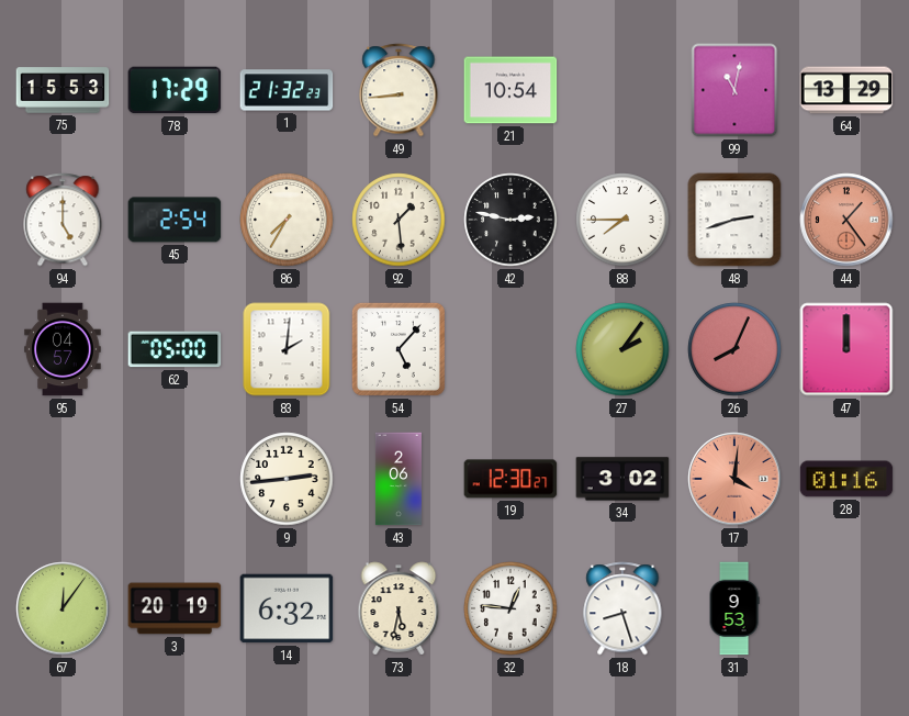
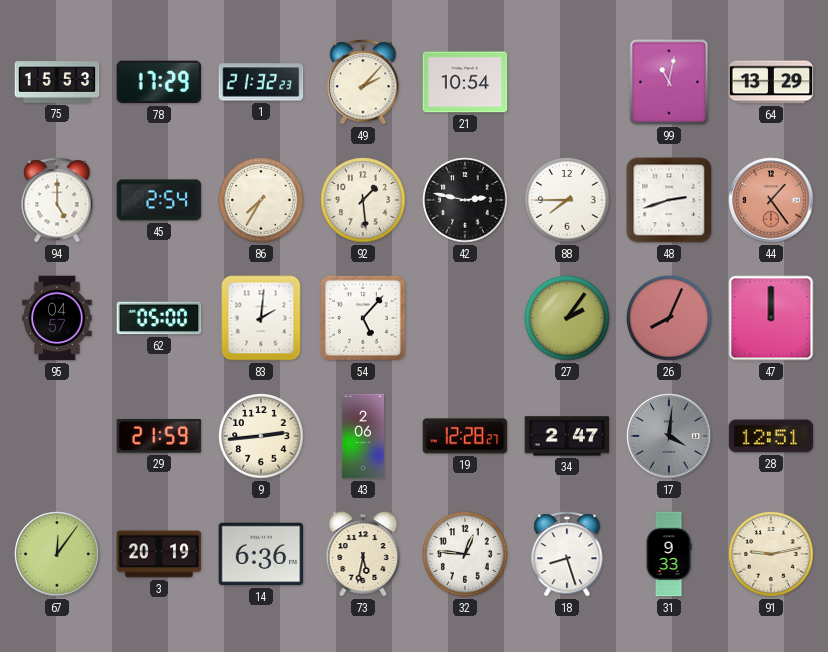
49: 8:44 -> 2:07
29: none -> 21:59
19: 12:30 -> 12:28
34: 3:02 -> 2:47
17 dial: salmon -> grey
28: 01:16 -> 12:51
14: 6:32 -> 6:36
31: 9:53 -> 9:33
91: none -> 9:13
